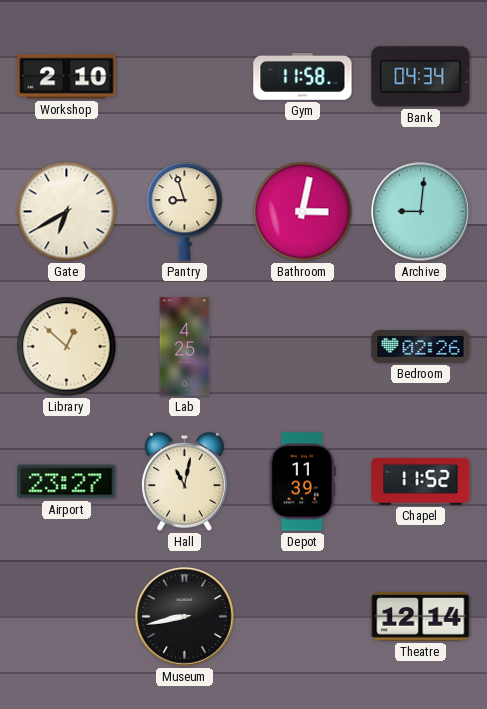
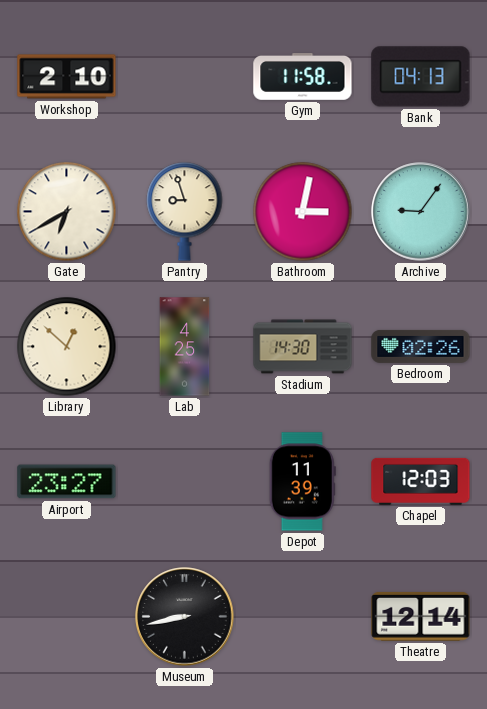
Bank: 04:34 -> 04:13
Archive: 9:01 -> 9:06
Stadium: none -> 14:30
Hall: 11:02 -> none
Chapel: 11:52 -> 12:03
